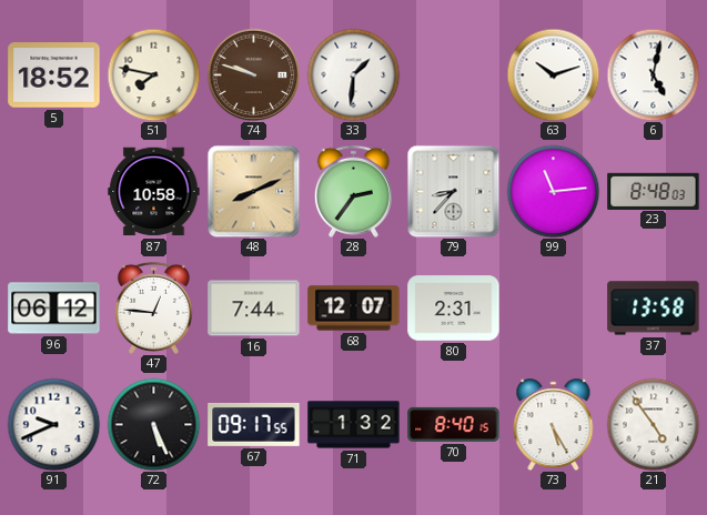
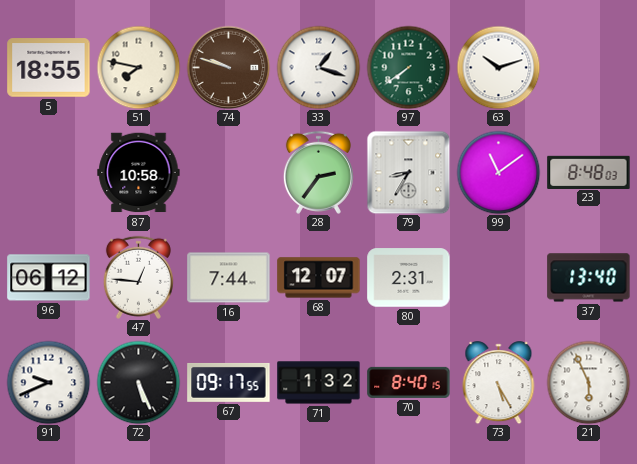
5: 18:52 -> 18:55
33: 1:31 -> 1:18
97: none -> 7:39
6: 5:02 -> none
48: 8:11 -> none
79: 8:37 -> 8:35
99: 11:14 -> 11:09
37: 13:58 -> 13:40
21: 4:54 -> 5:56
